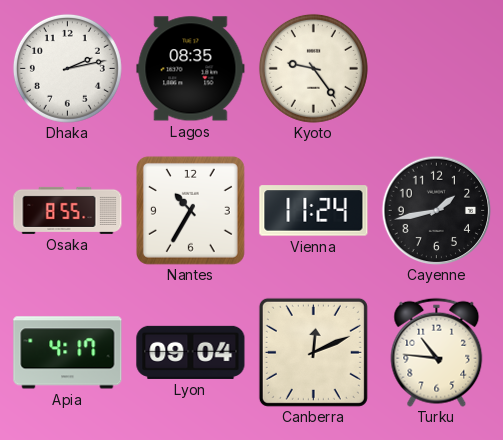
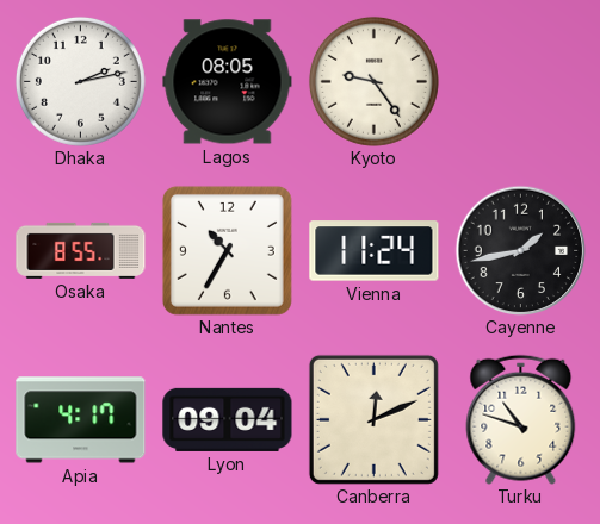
Lagos: 08:35 -> 08:05
Turku: 10:46 -> 10:48
